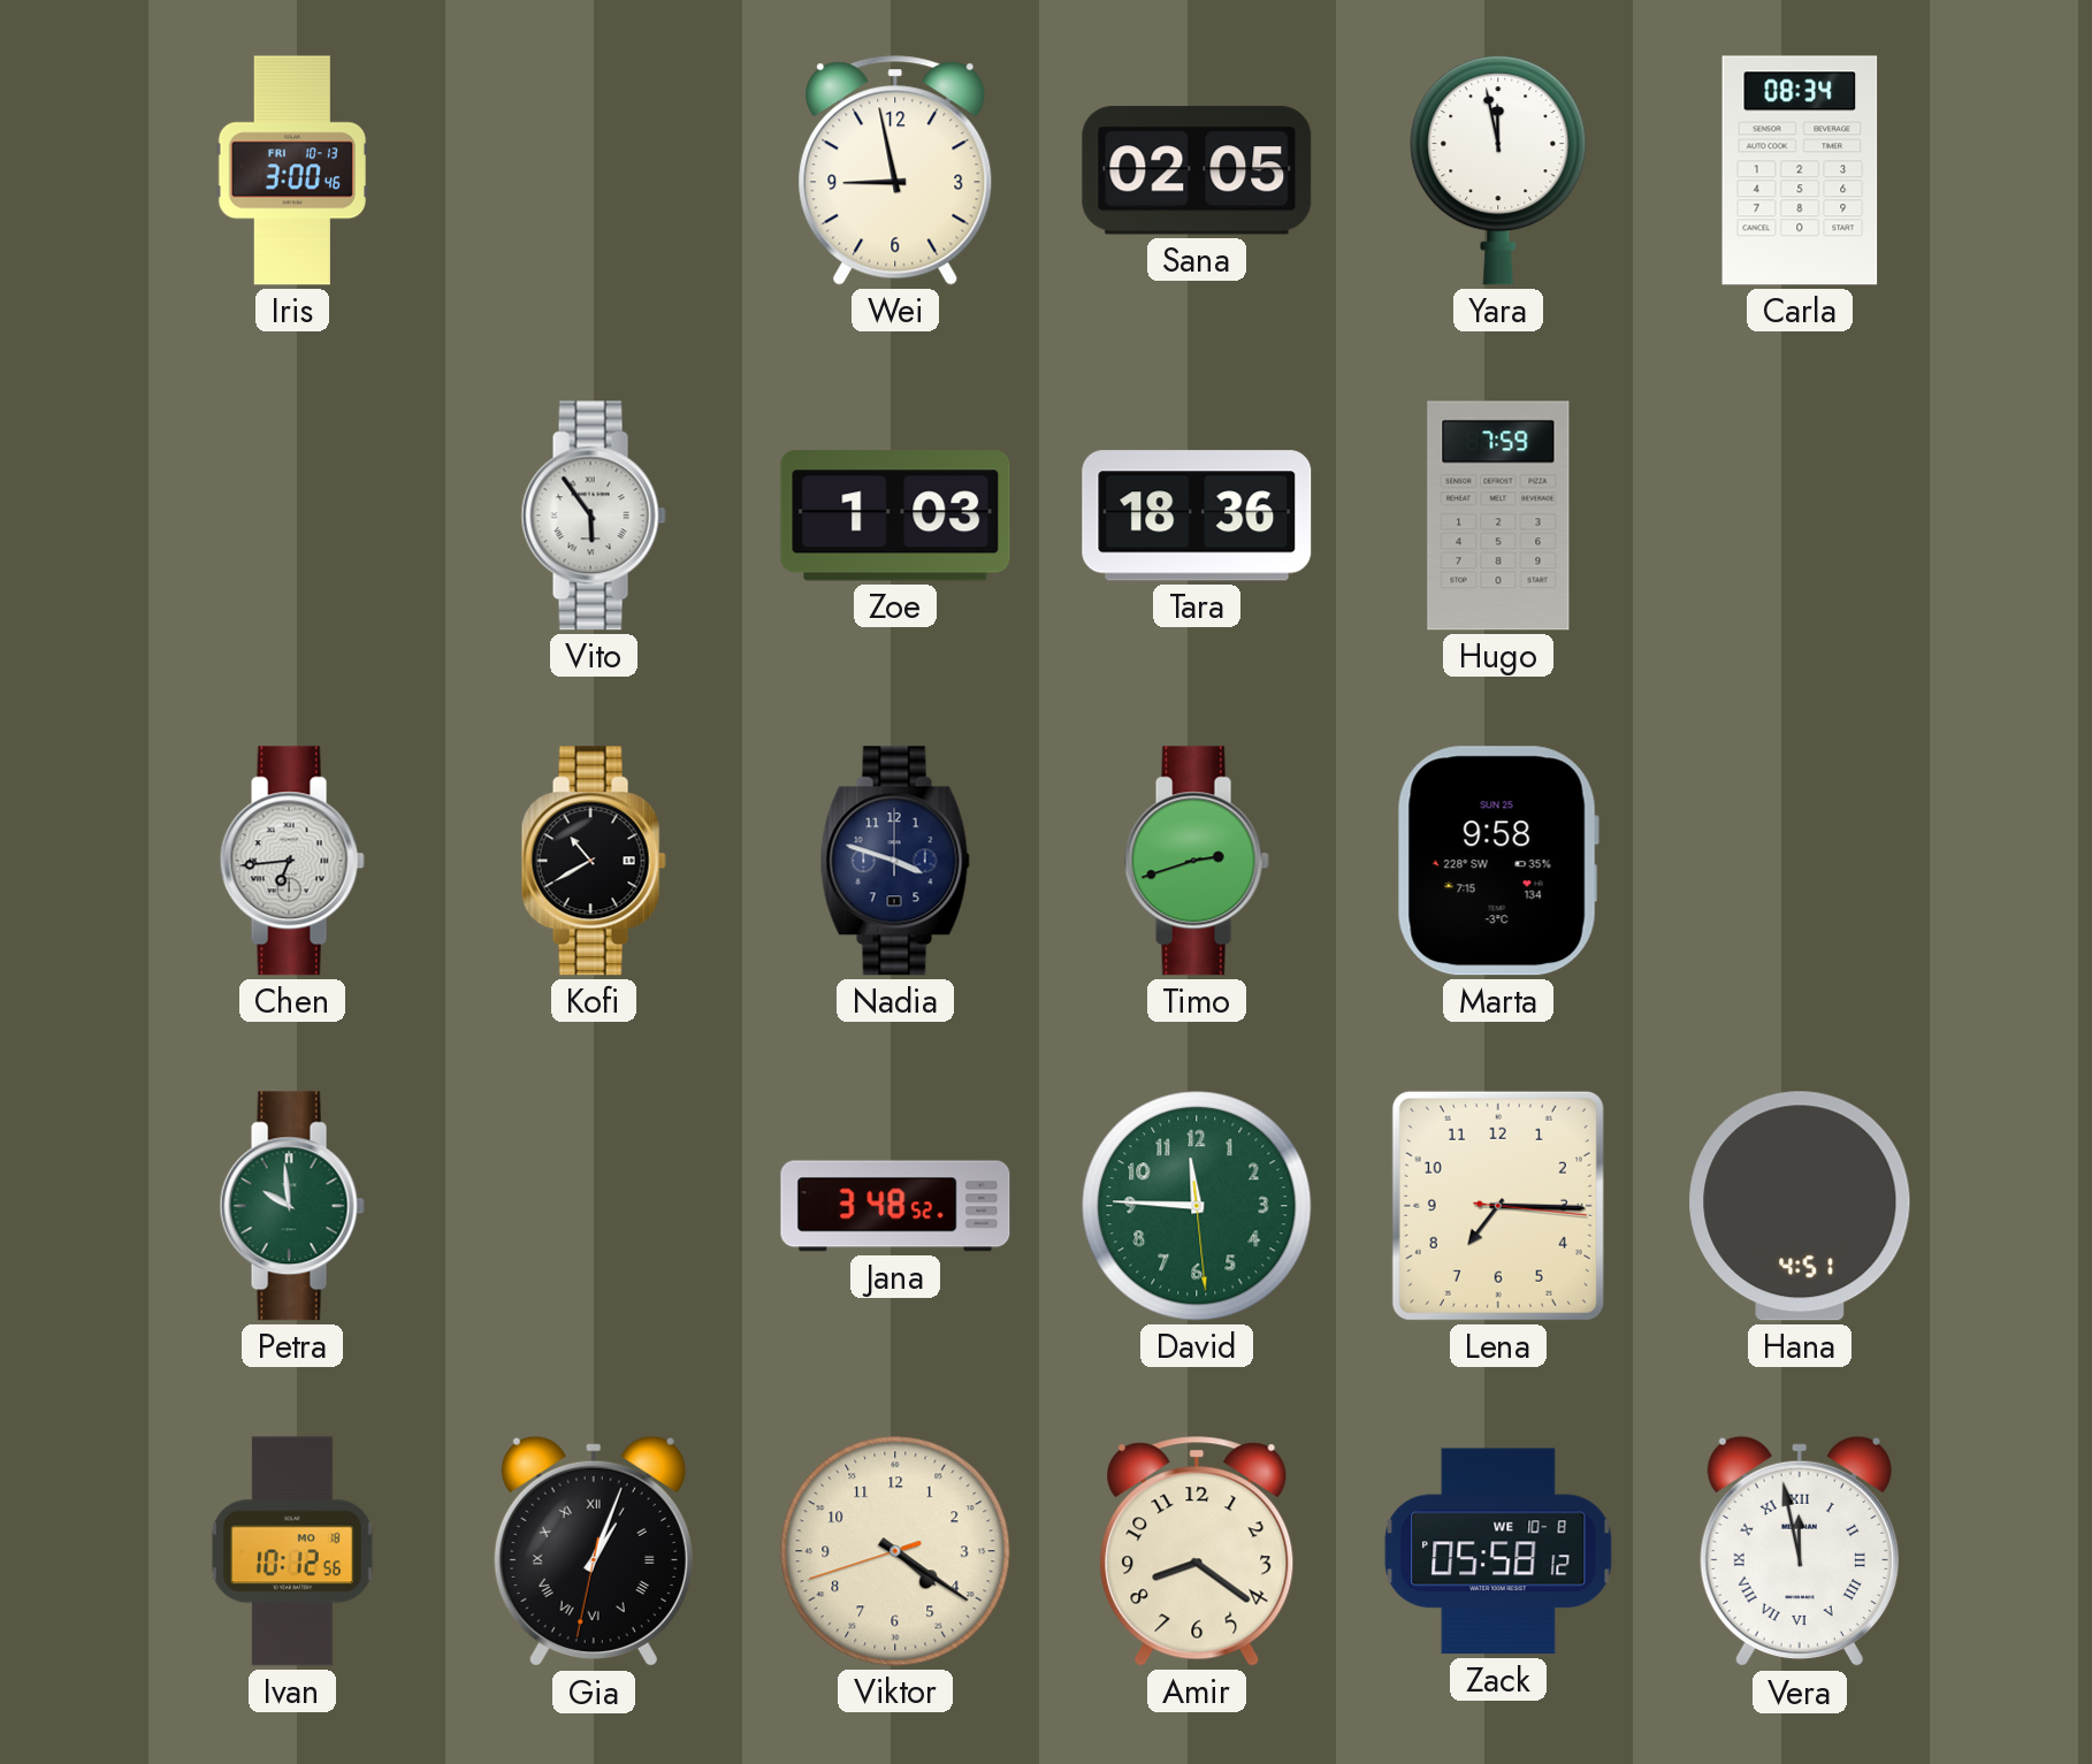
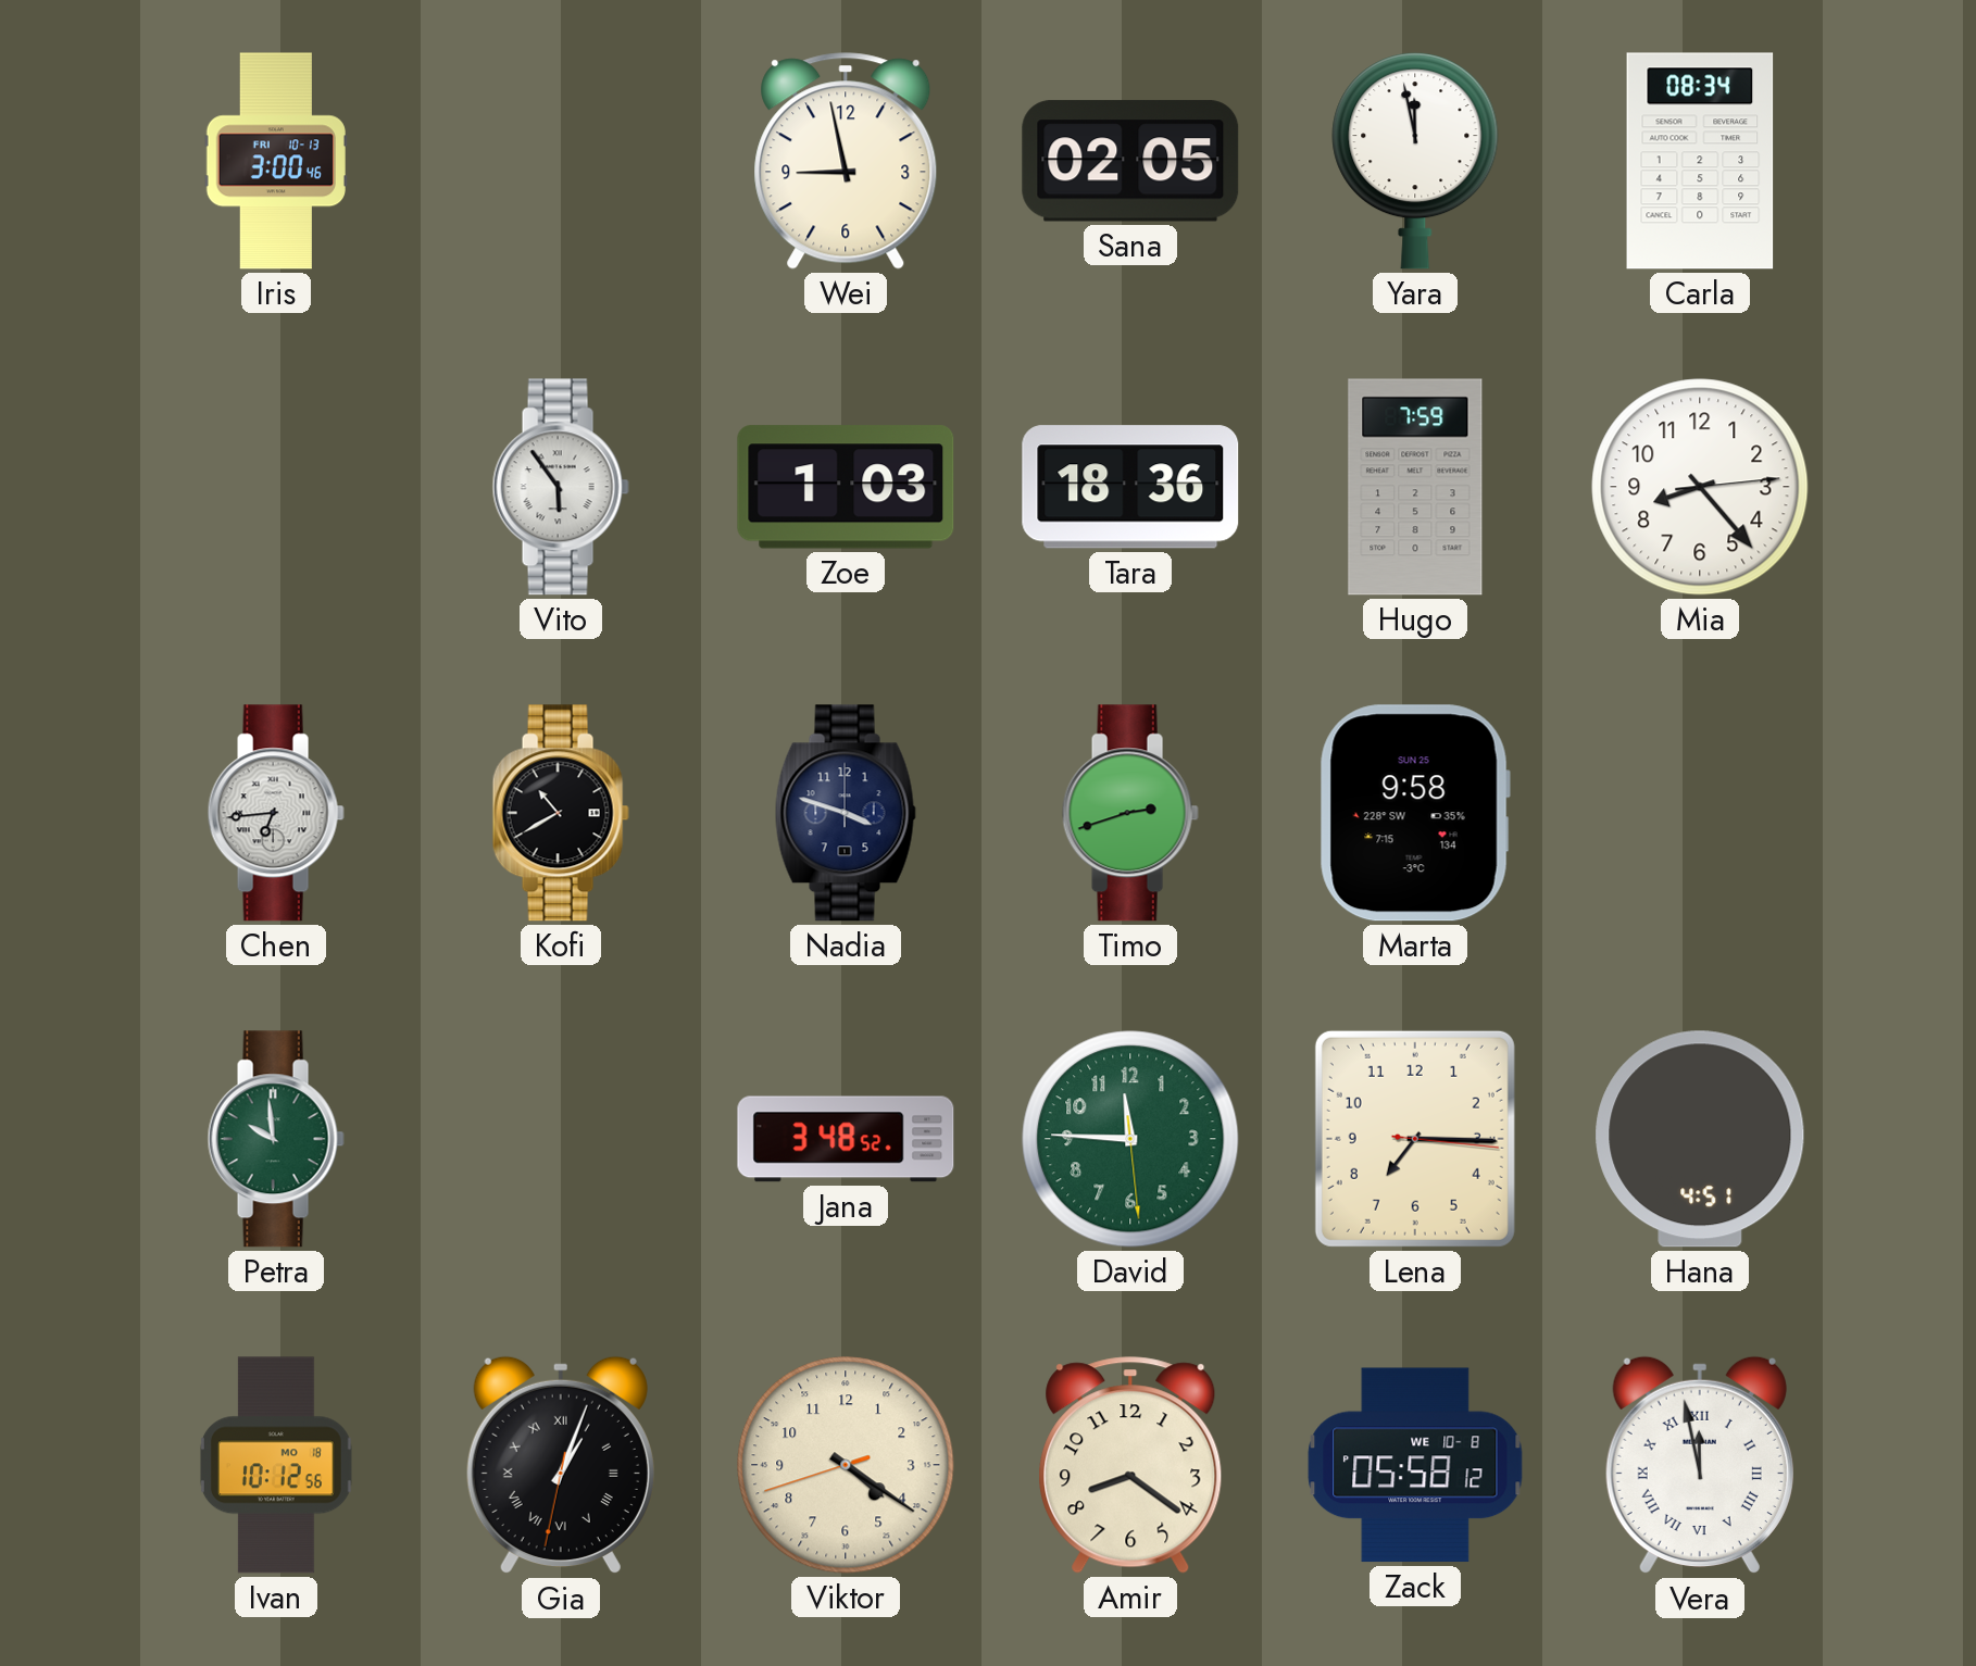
Mia: none -> 8:23
